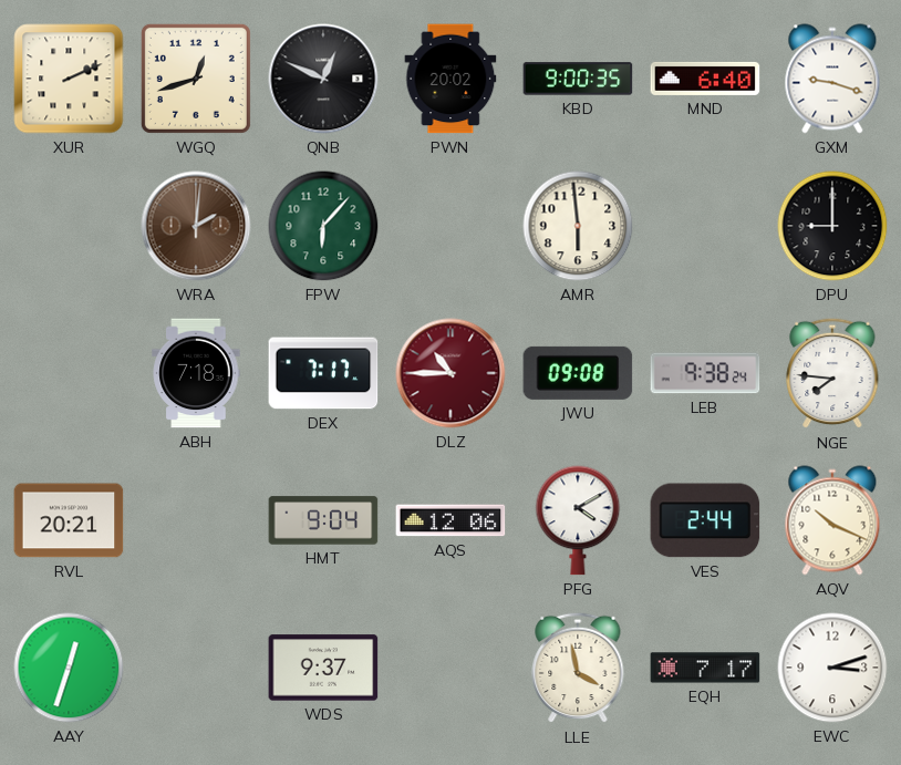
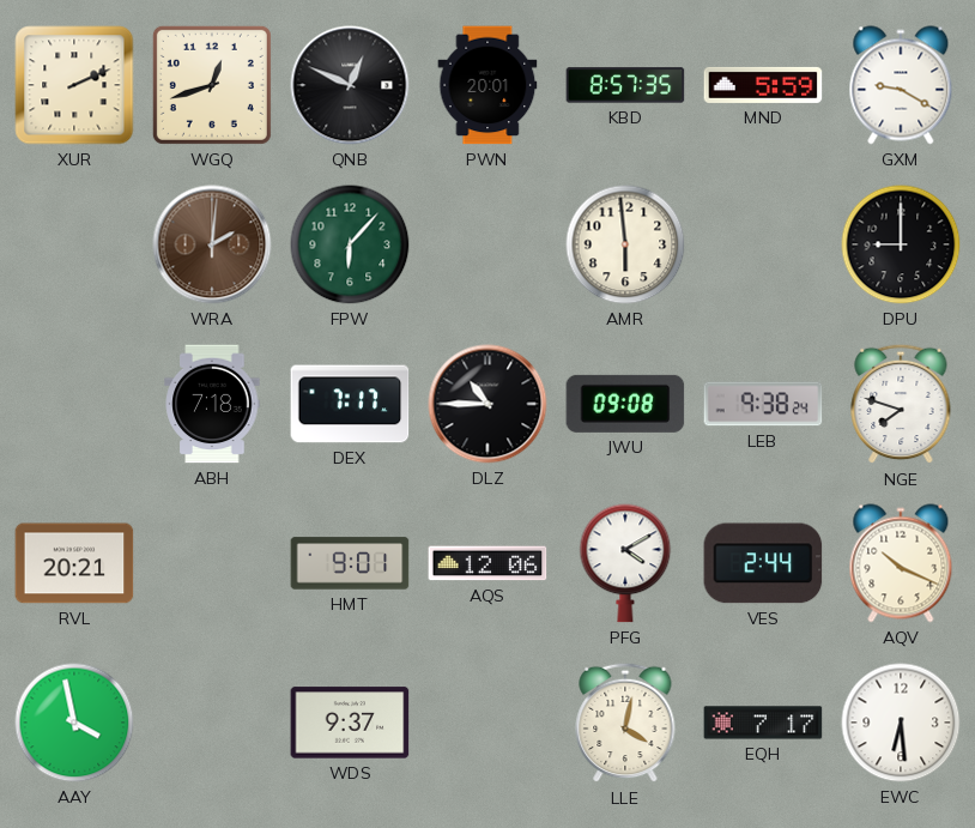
PWN: 20:02 -> 20:01
KBD: 9:00 -> 8:57
MND: 6:40 -> 5:59
GXM: 9:18 -> 9:20
DLZ dial: burgundy -> black
NGE: 7:46 -> 7:48
HMT: 9:04 -> 9:01
AAY: 12:33 -> 3:58
LLE: 3:58 -> 4:02
EWC: 3:12 -> 6:29
